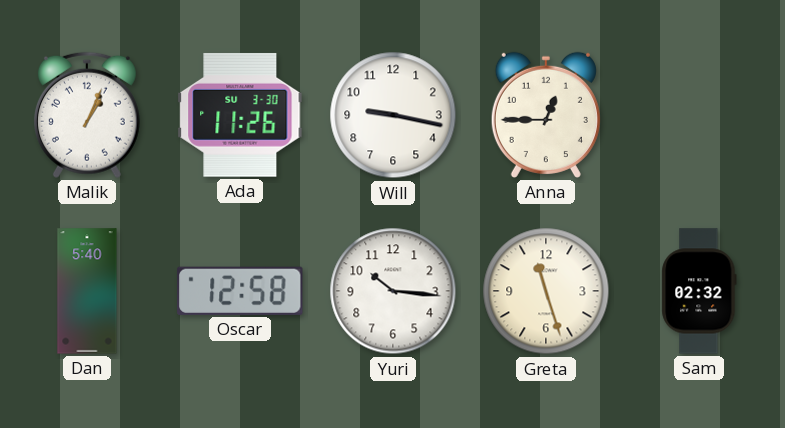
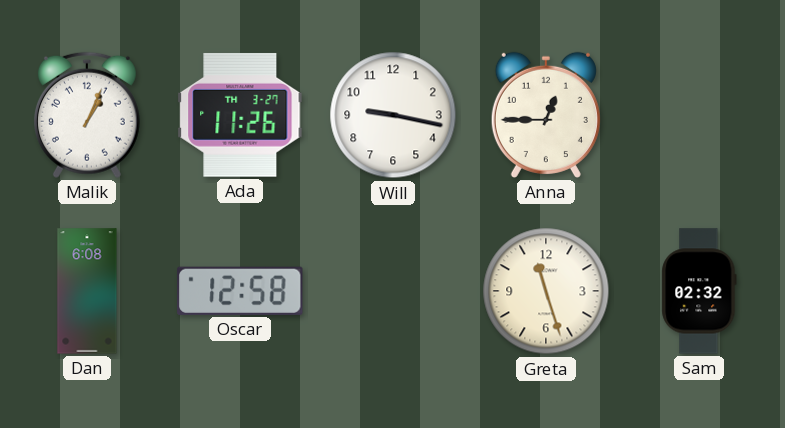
Ada date: SU 3-30 -> TH 3-27
Dan: 5:40 -> 6:08
Yuri: 10:16 -> none
